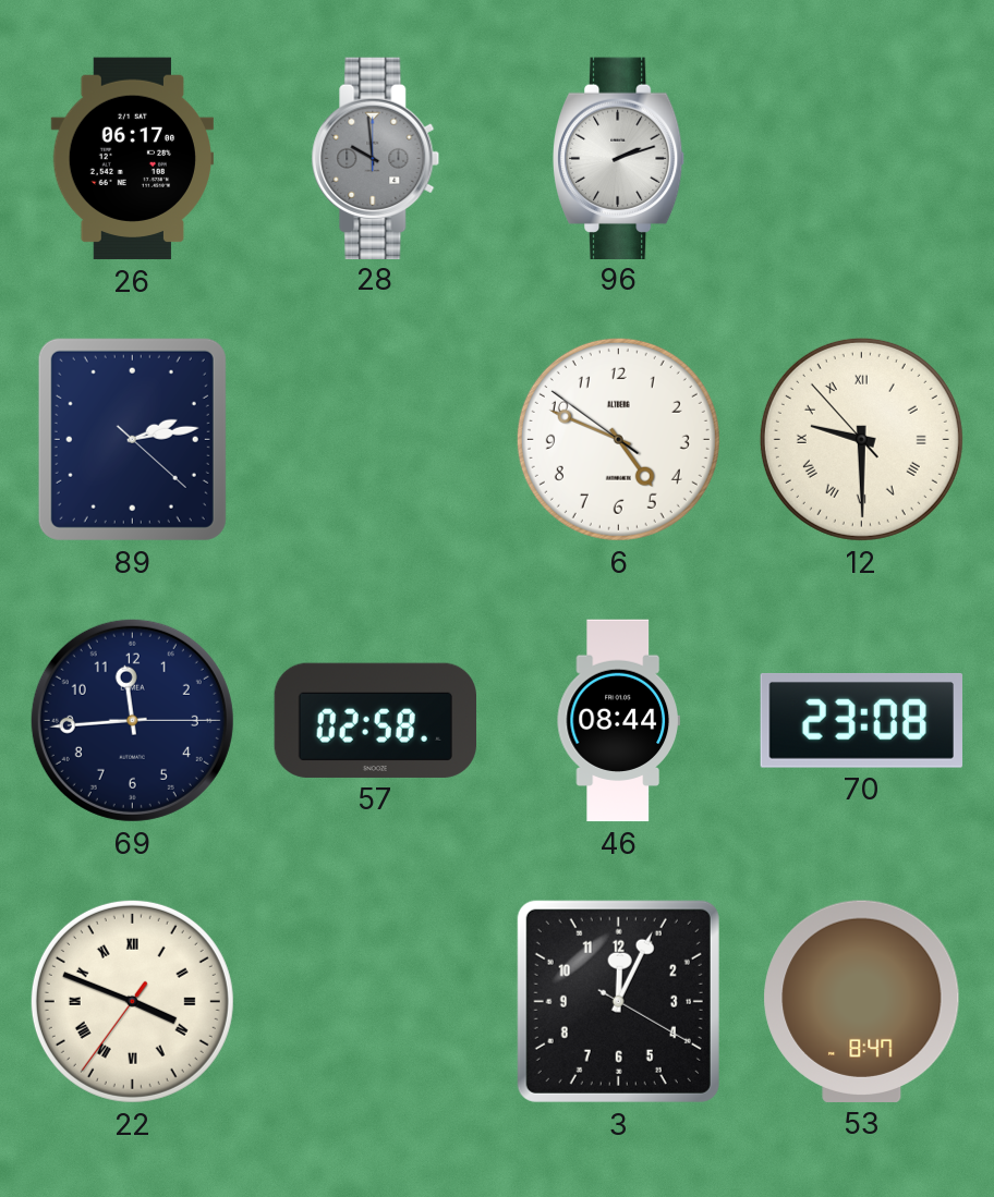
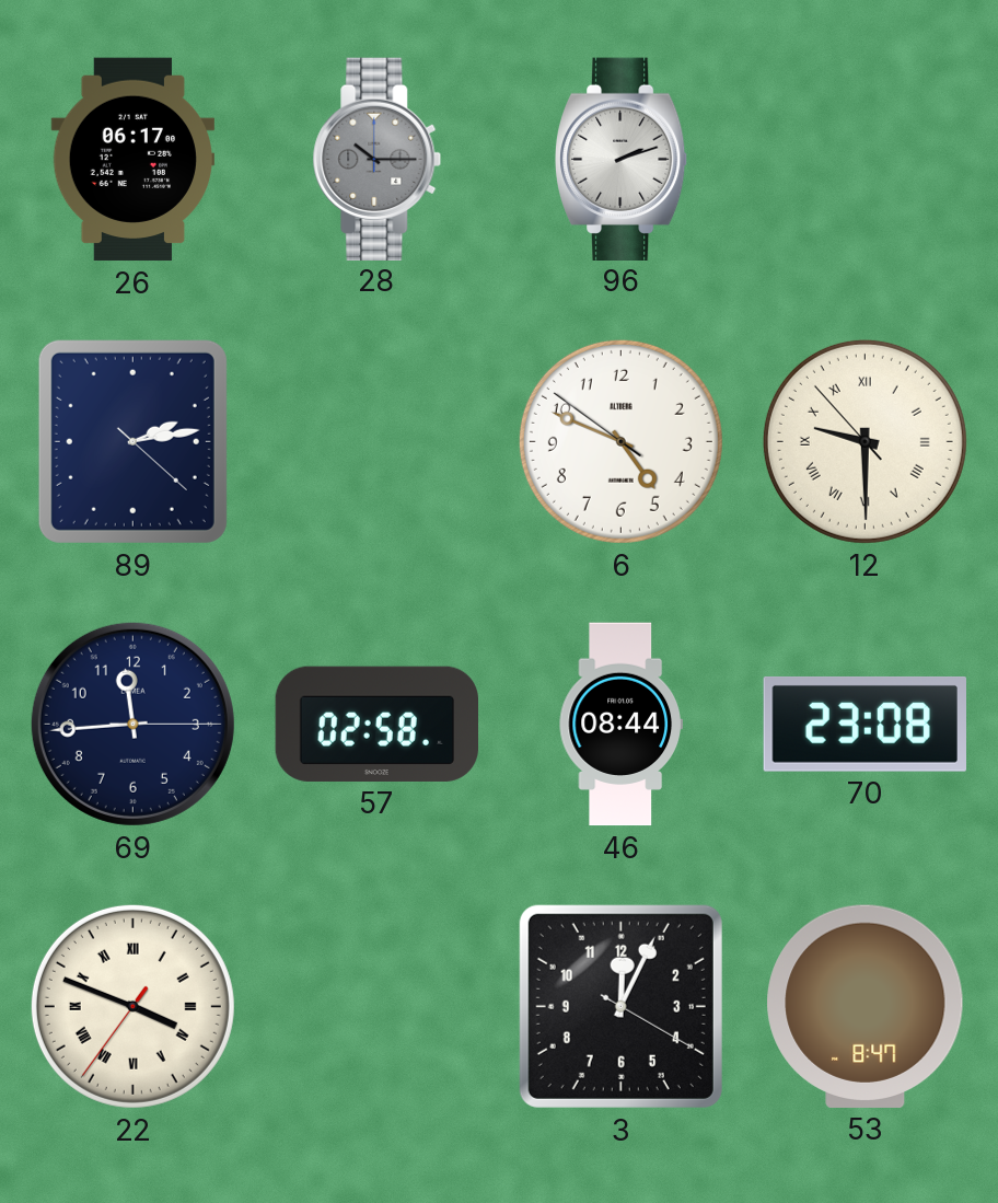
28: 9:59 -> 10:15
